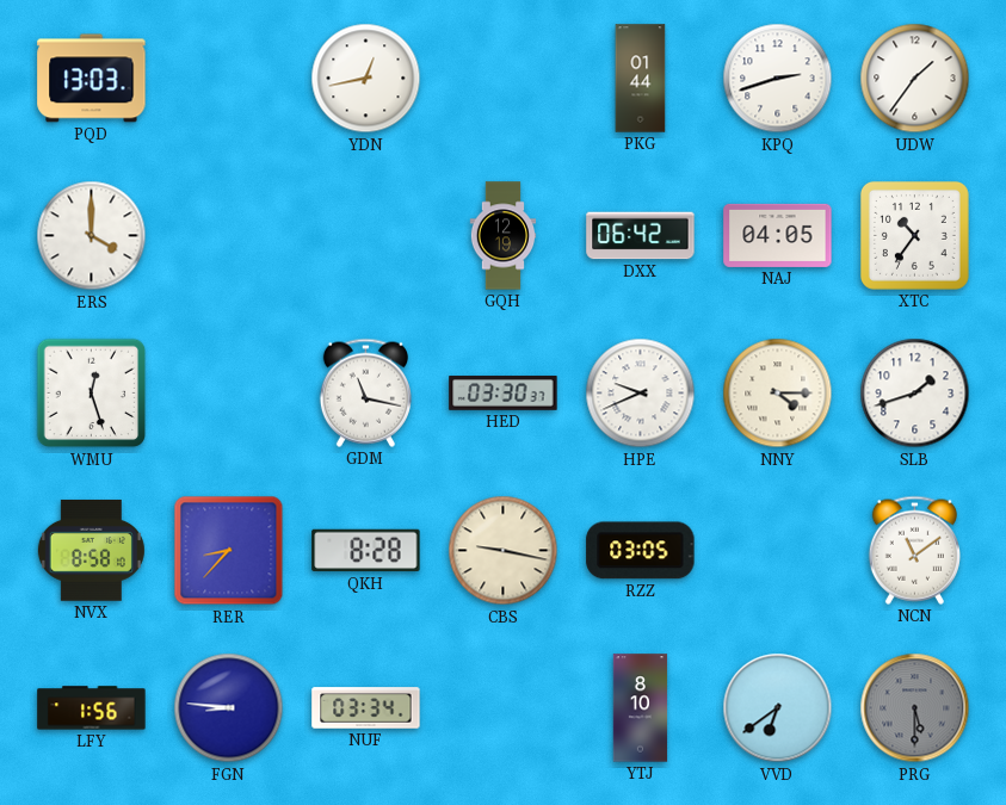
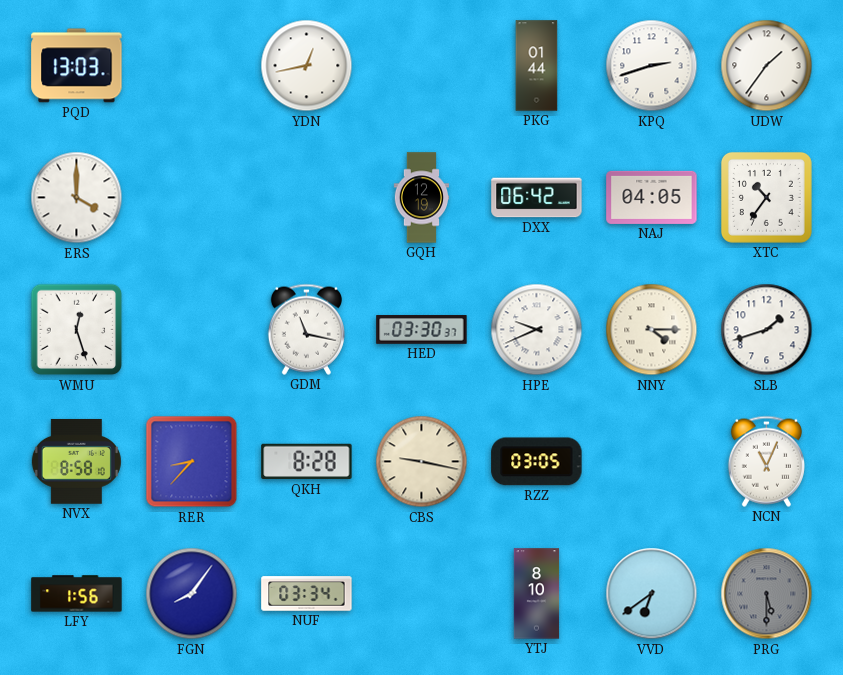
NCN: 11:09 -> 11:04
FGN: 8:46 -> 8:06
